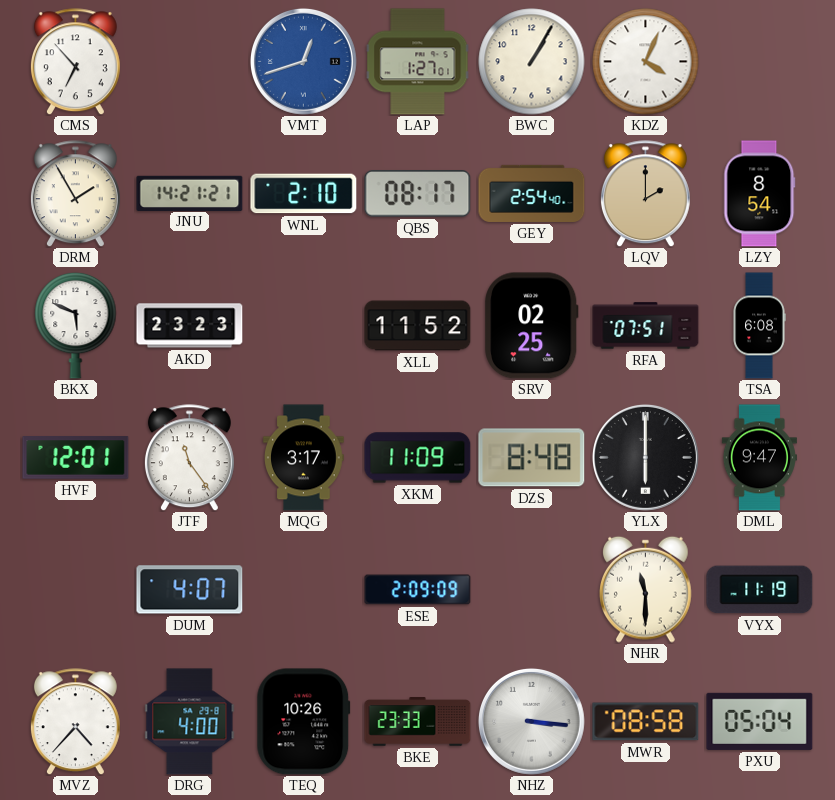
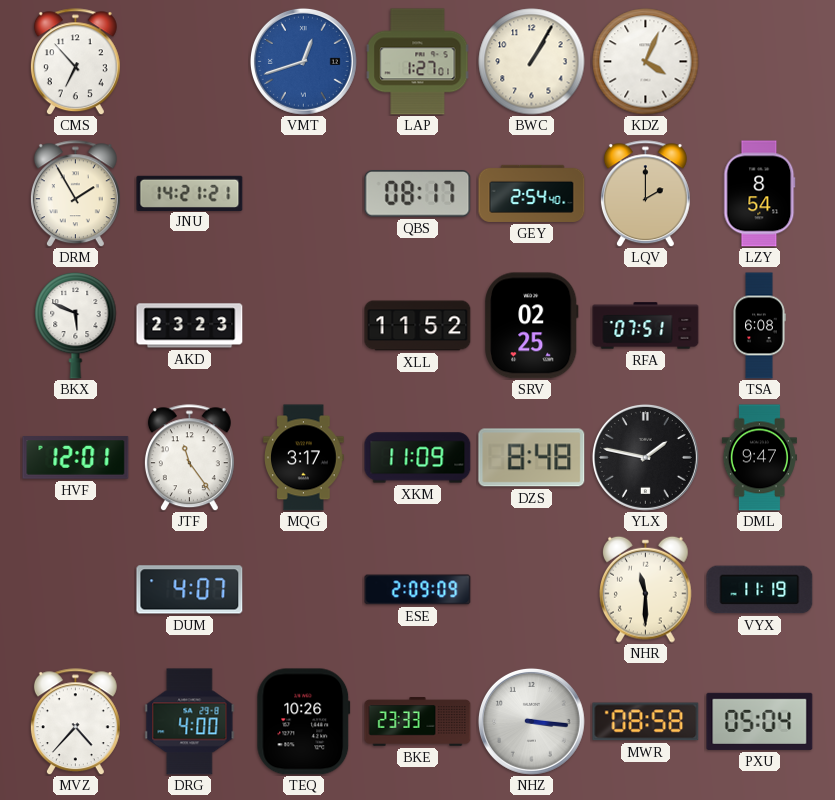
WNL: 2:10 -> none
YLX: 6:00 -> 1:47
